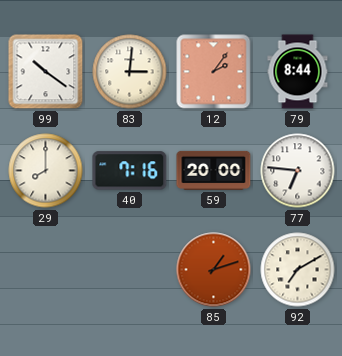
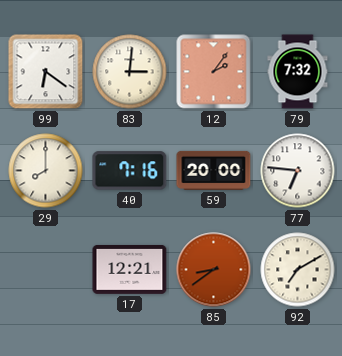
99: 10:21 -> 6:21
79: 8:44 -> 7:32
17: none -> 12:21
85: 1:12 -> 8:39
